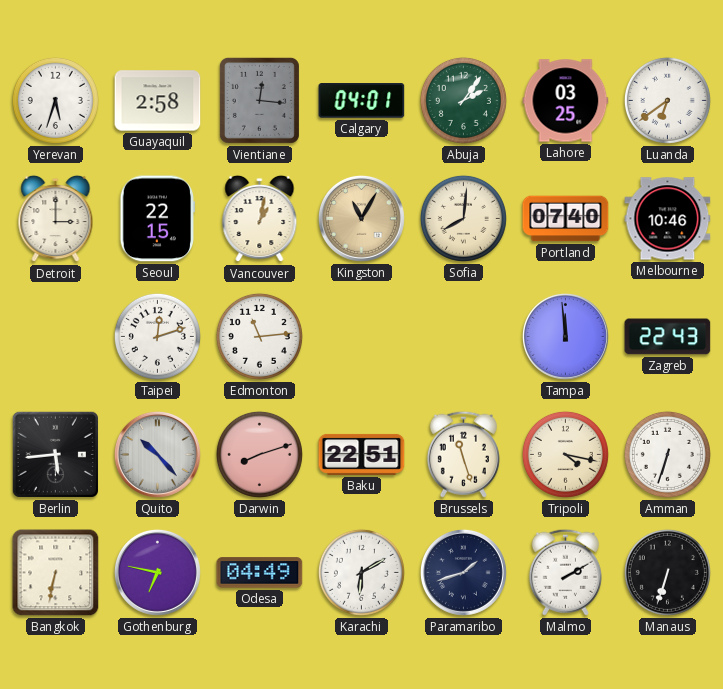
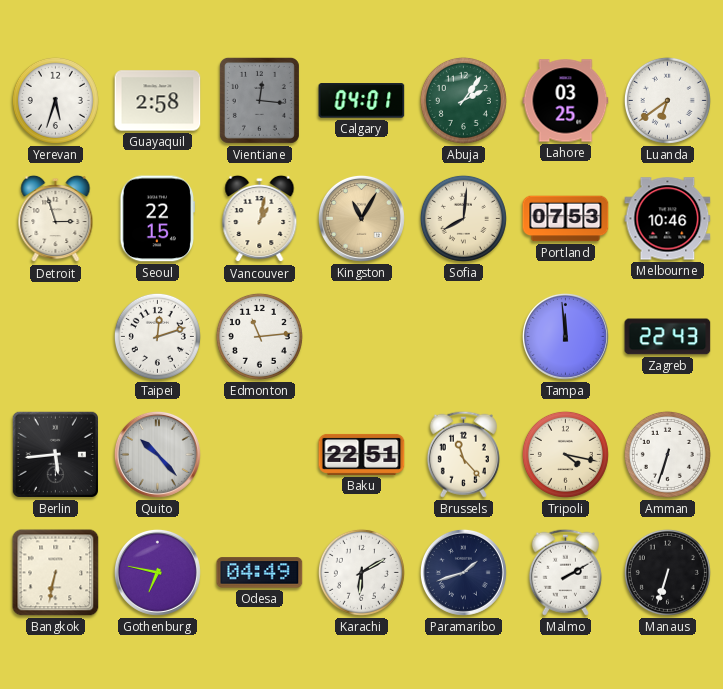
Detroit: 3:00 -> 2:57
Portland: 07:40 -> 07:53
Darwin: 8:12 -> none
Brussels: 11:27 -> 11:23
